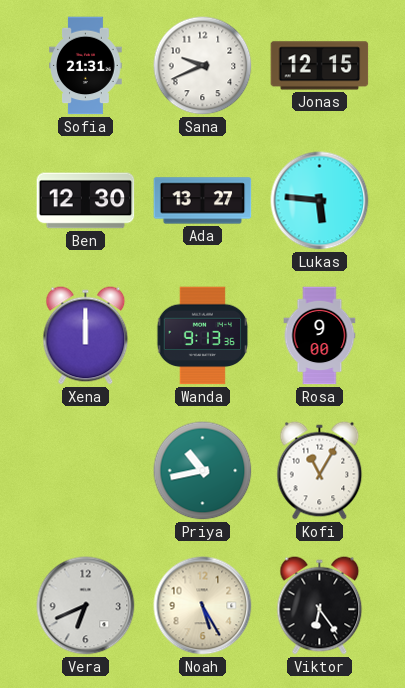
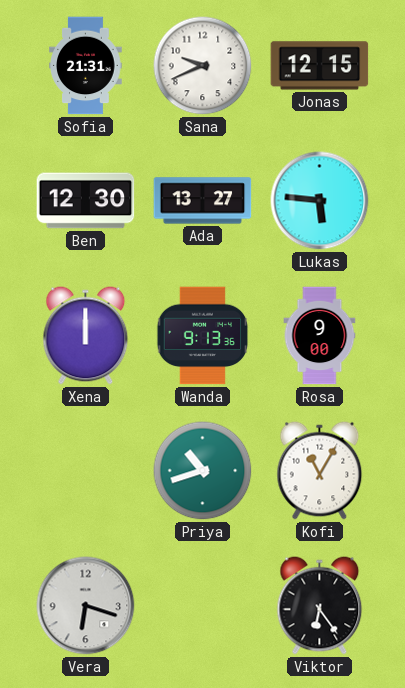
Priya: 10:43 -> 10:42
Vera: 6:41 -> 6:18
Noah: 5:25 -> none
